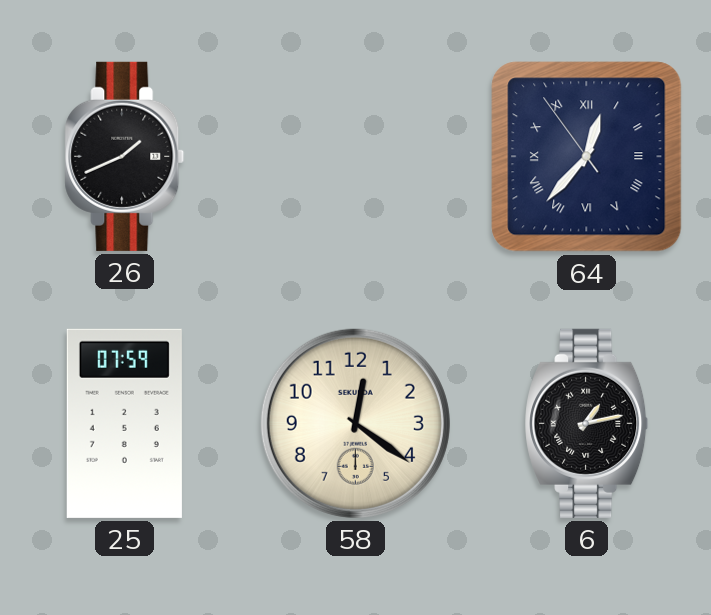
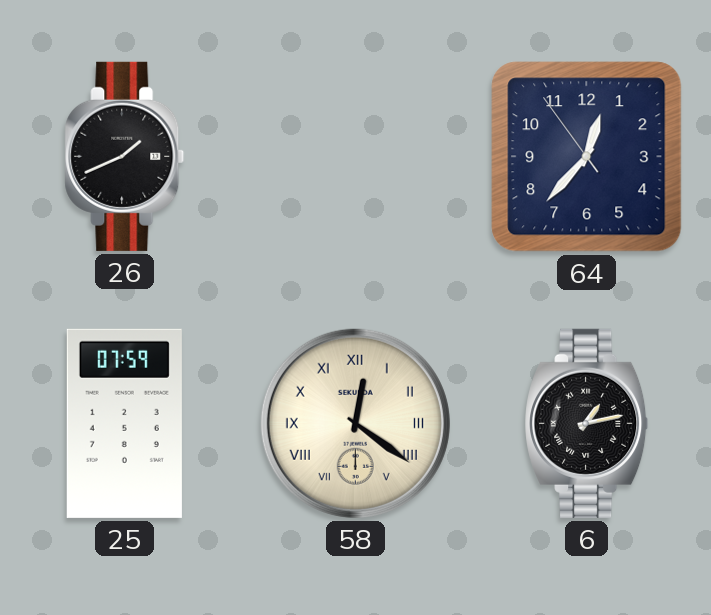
64 numerals: Roman -> Arabic
58 numerals: Arabic -> Roman
